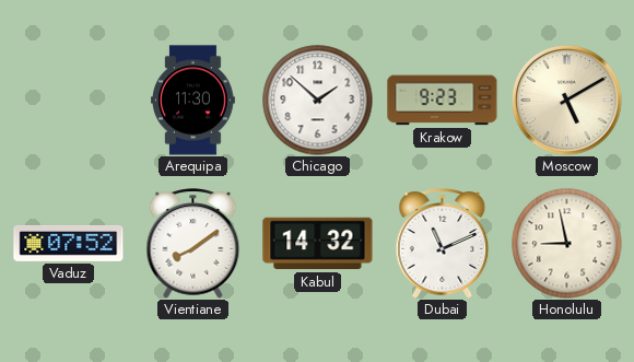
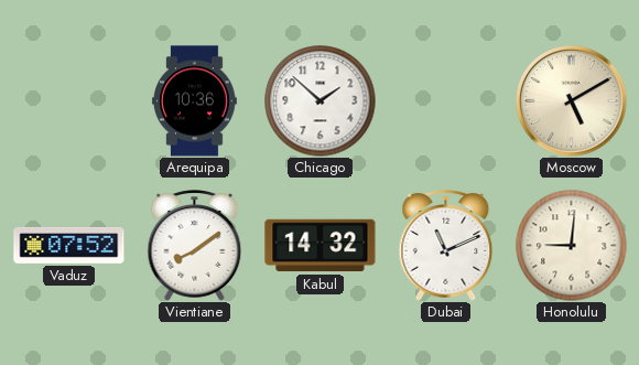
Arequipa: 11:30 -> 10:36
Krakow: 9:23 -> none
Honolulu: 8:58 -> 9:01
